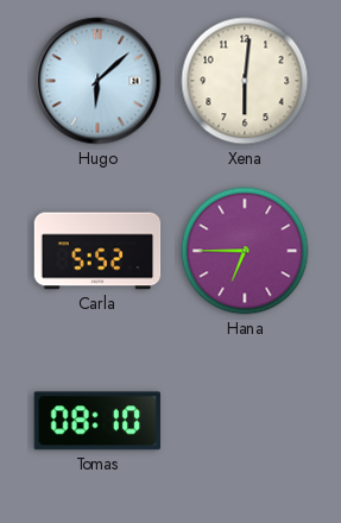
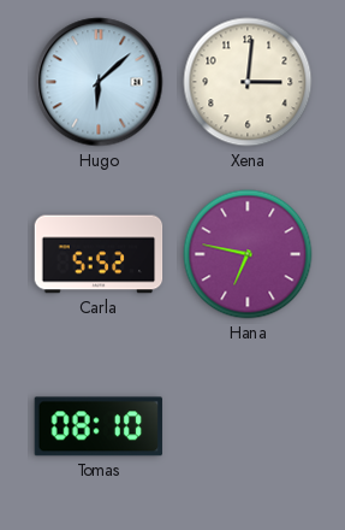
Xena: 6:01 -> 3:01
Hana: 6:45 -> 6:47
